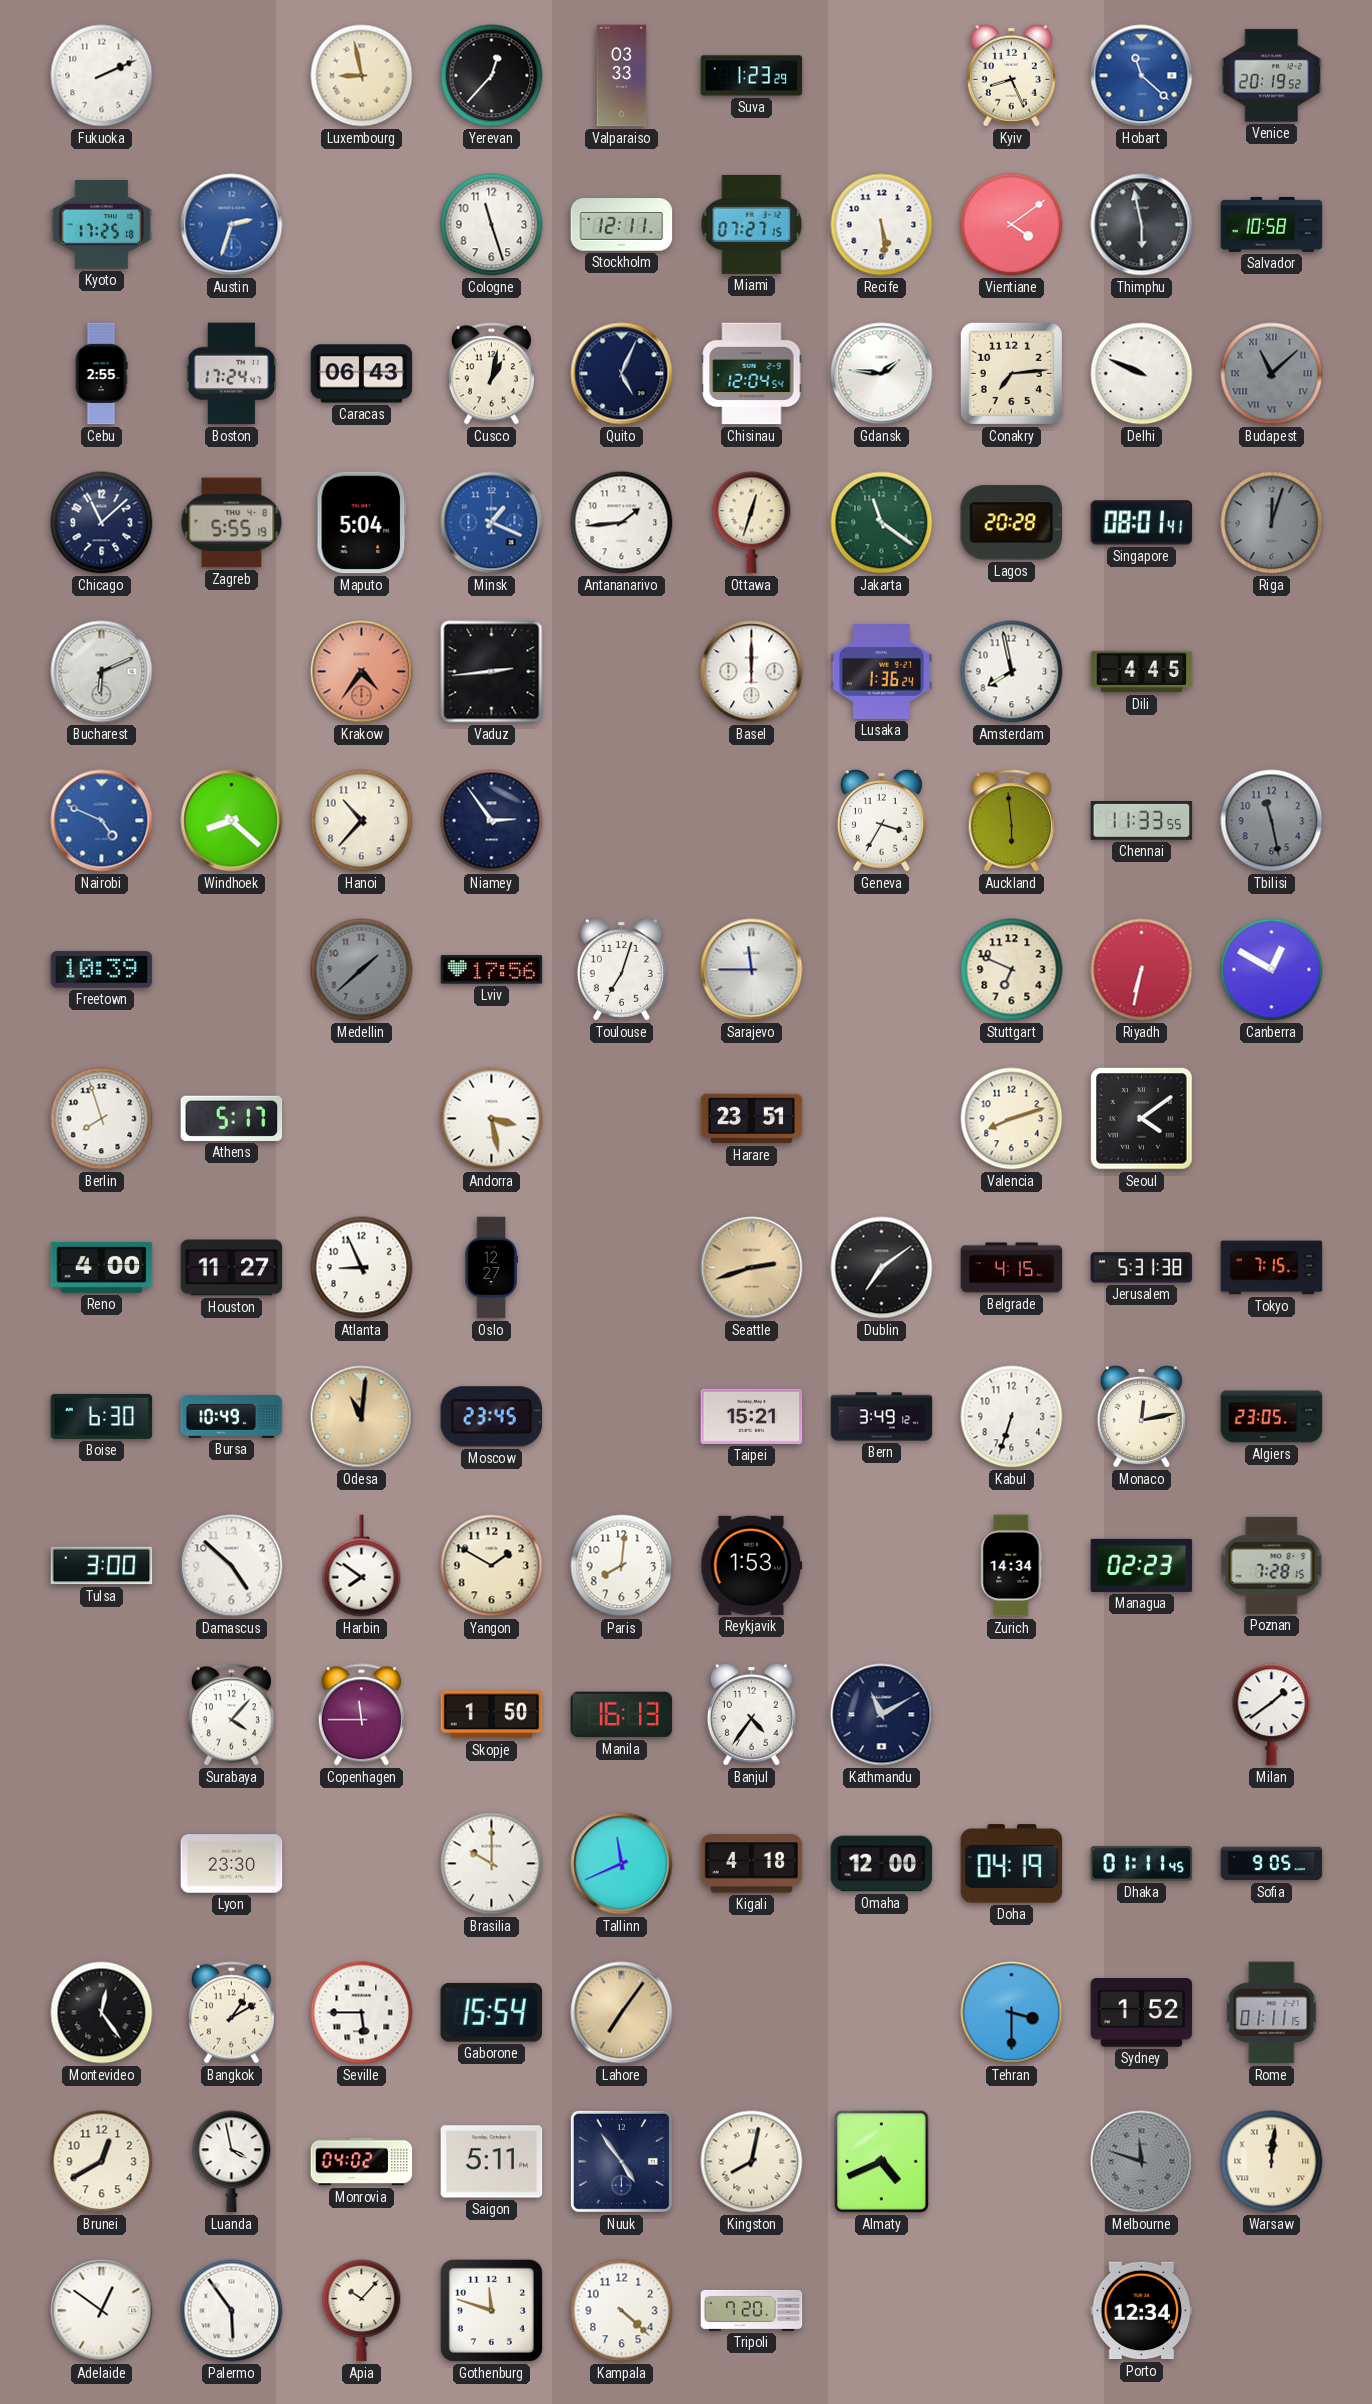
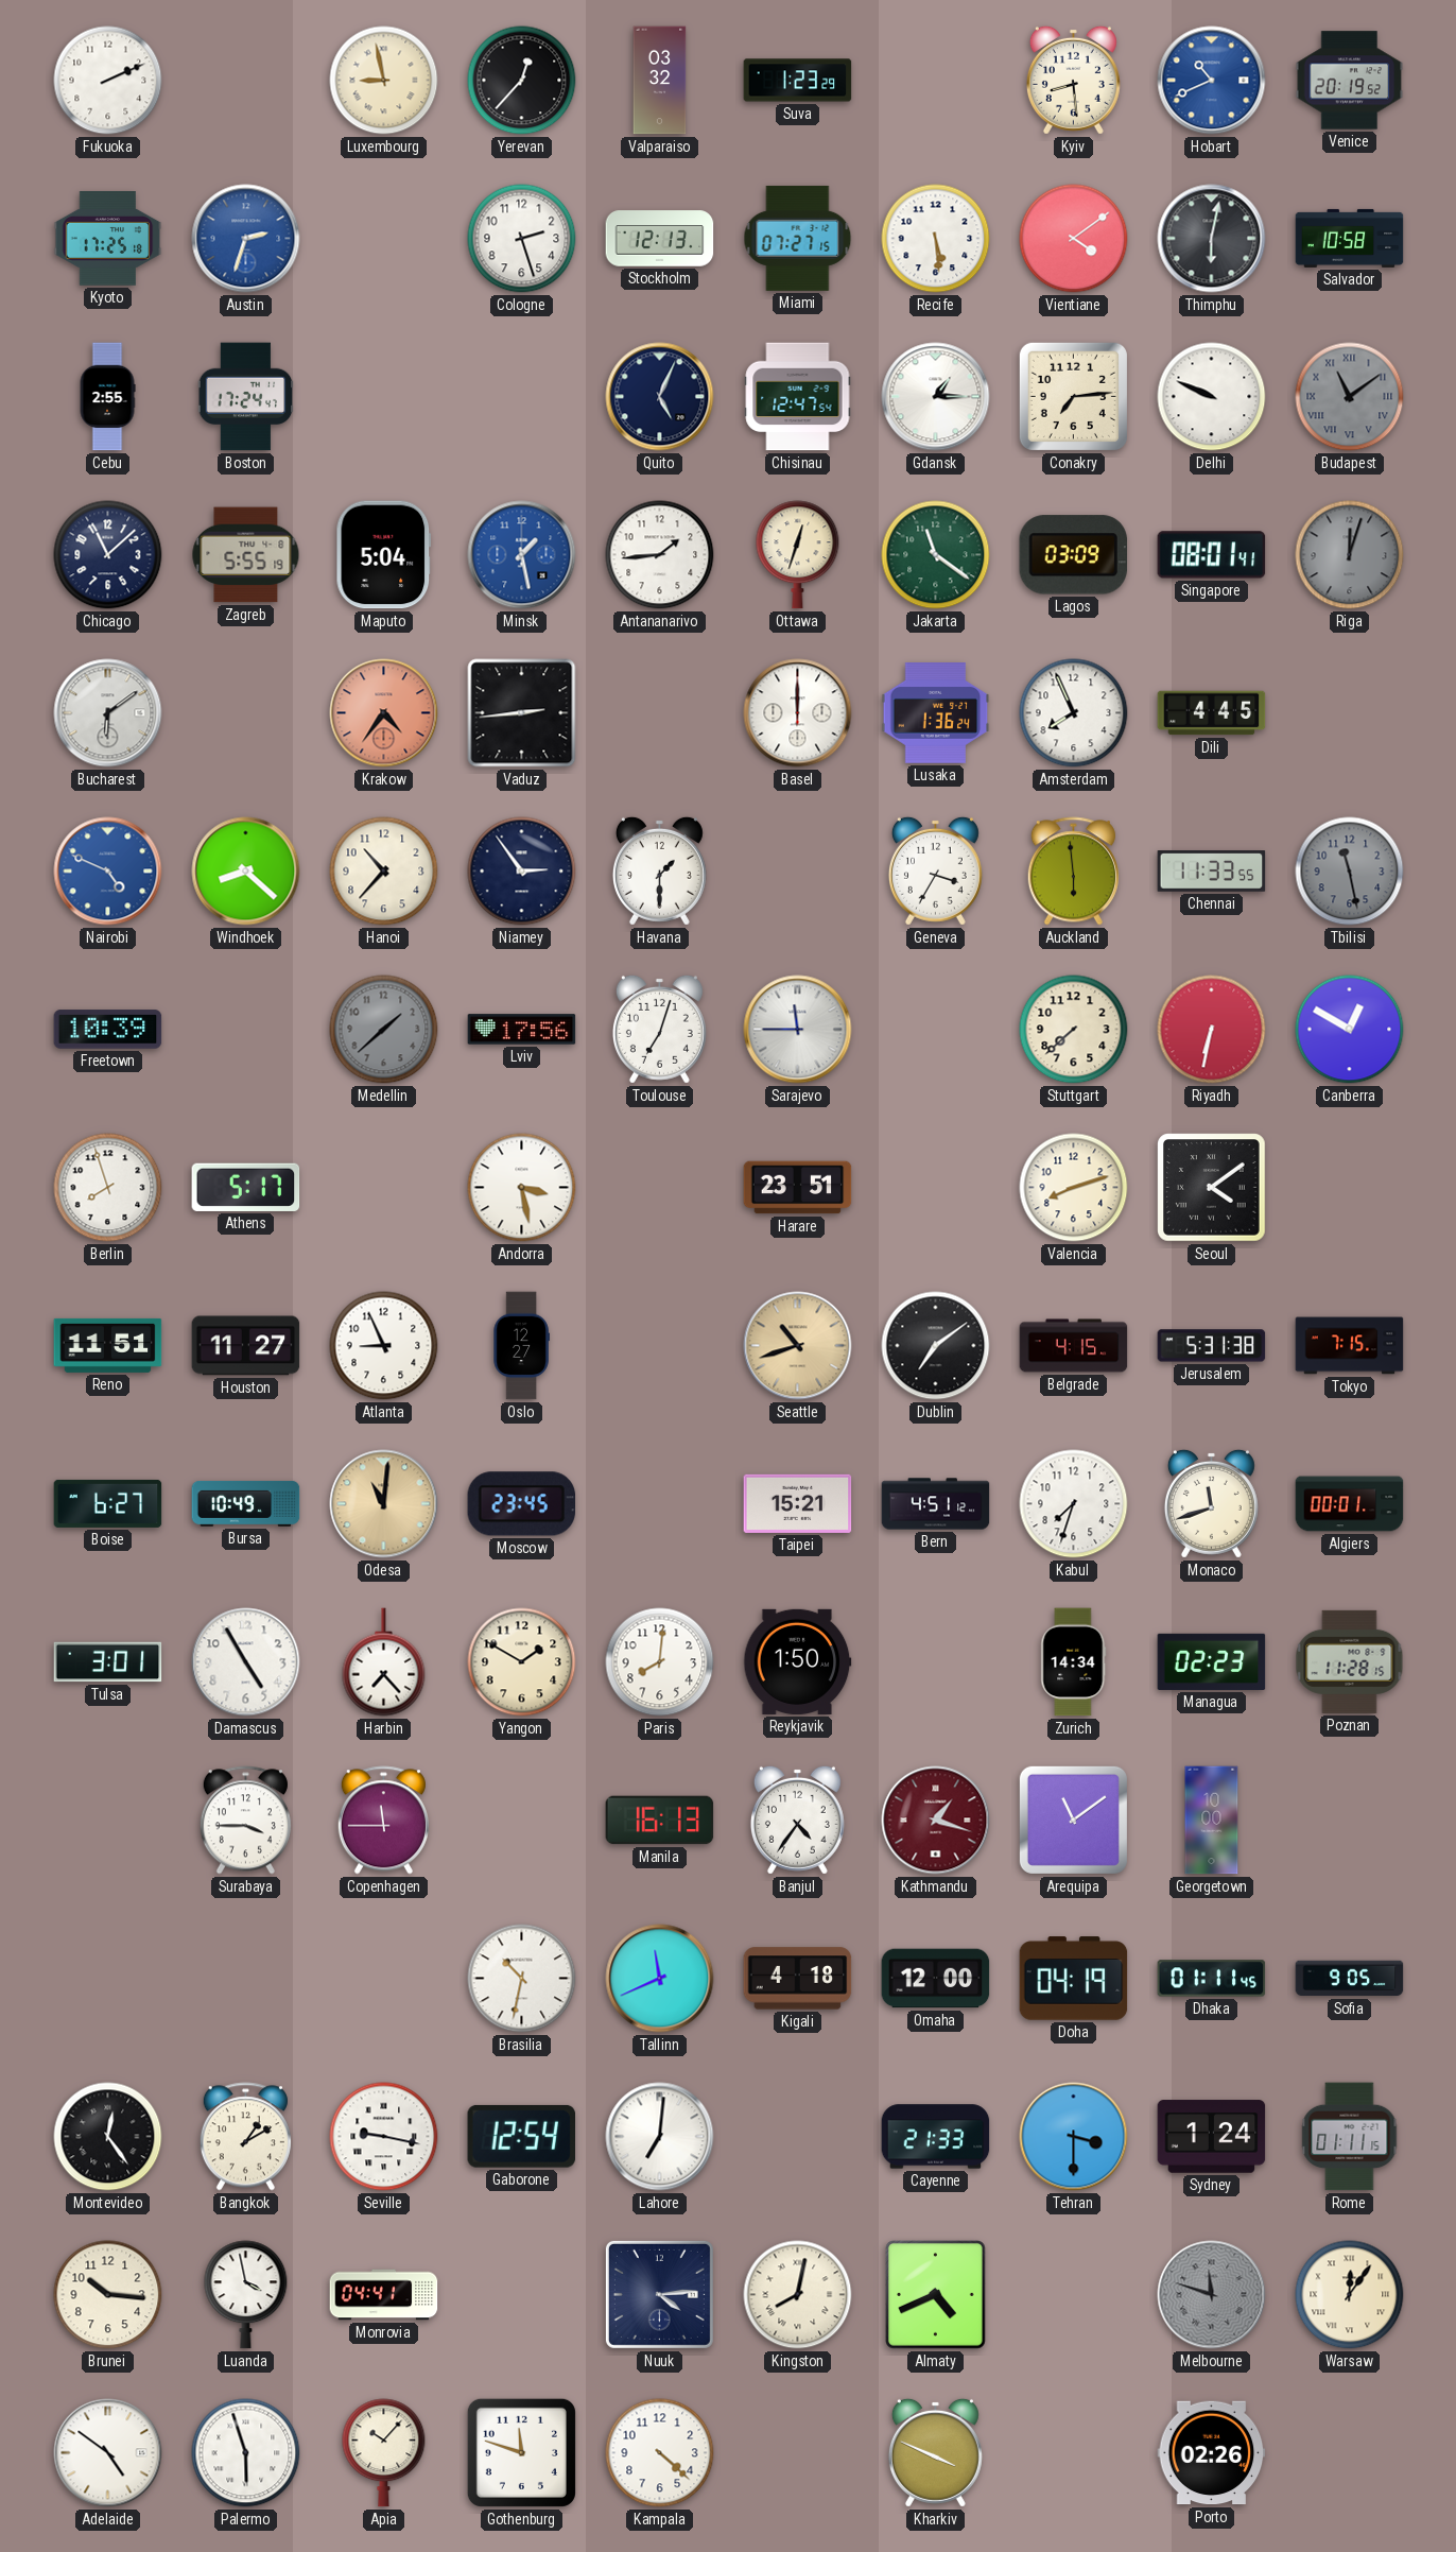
Valparaiso: 03:33 -> 03:32
Kyiv: 8:26 -> 8:29
Hobart: 11:22 -> 10:41
Cologne: 11:27 -> 2:27
Stockholm: 12:11 -> 12:13
Thimphu: 5:58 -> 6:02
Caracas: 06:43 -> none
Cusco: 1:02 -> none
Chisinau: 12:04 -> 12:47
Gdansk: 1:46 -> 1:15
Budapest: 11:08 -> 11:09
Minsk: 1:19 -> 1:28
Lagos: 20:28 -> 03:09
Bucharest: 6:11 -> 6:09
Amsterdam: 7:58 -> 7:56
Havana: none -> 1:30
Stuttgart: 6:49 -> 7:38
Reno: 4:00 -> 11:51
Seattle: 2:42 -> 10:42
Boise: 6:30 -> 6:27
Bern: 3:49 -> 4:51
Kabul: 6:33 -> 7:33
Monaco: 12:13 -> 11:42
Algiers: 23:05 -> 00:01
Tulsa: 3:00 -> 3:01
Damascus: 4:52 -> 4:55
Harbin: 7:51 -> 7:23
Reykjavik: 1:53 -> 1:50
Poznan: 7:28 -> 11:28
Surabaya: 4:07 -> 3:45
Skopje: 1:50 -> none
Kathmandu: 11:10 -> 1:18
Kathmandu dial: navy -> burgundy
Arequipa: none -> 11:09
Georgetown: none -> 10:00
Milan: 1:39 -> none
Lyon: 23:30 -> none
Brasilia: 10:00 -> 10:32
Seville: 5:45 -> 9:17
Gaborone: 15:54 -> 12:54
Lahore: 7:06 -> 7:01
Lahore dial: champagne -> white
Cayenne: none -> 21:33
Sydney: 1:52 -> 1:24
Brunei: 12:40 -> 10:16
Monrovia: 04:02 -> 04:41
Saigon: 5:11 -> none
Nuuk: 4:54 -> 4:14
Warsaw: 12:01 -> 12:06
Adelaide: 12:51 -> 4:51
Palermo: 5:54 -> 5:57
Tripoli: 7:20 -> none
Kharkiv: none -> 3:49
Porto: 12:34 -> 02:26
